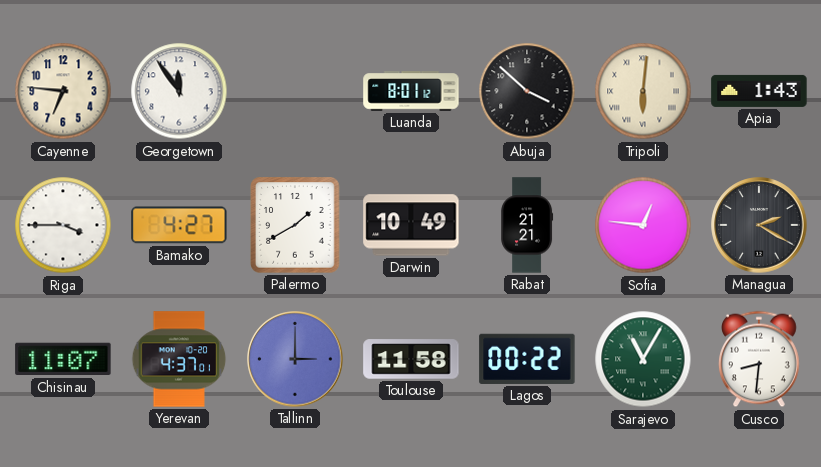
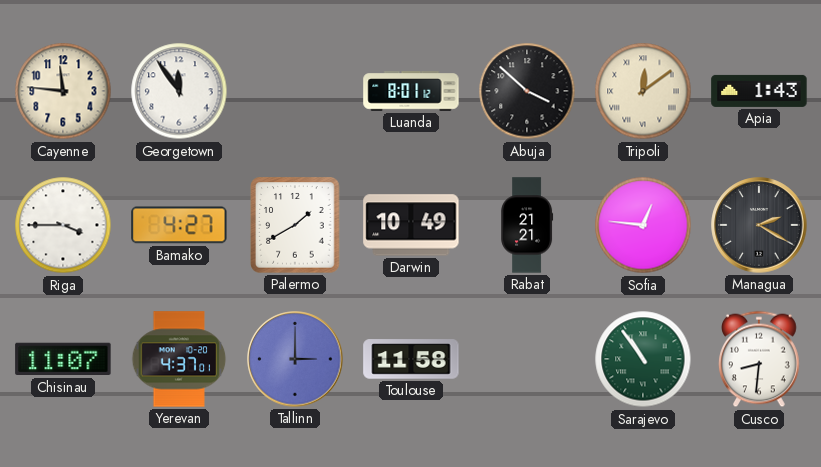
Cayenne: 6:46 -> 11:46
Tripoli: 6:01 -> 12:09
Lagos: 00:22 -> none
Sarajevo: 11:05 -> 10:54
